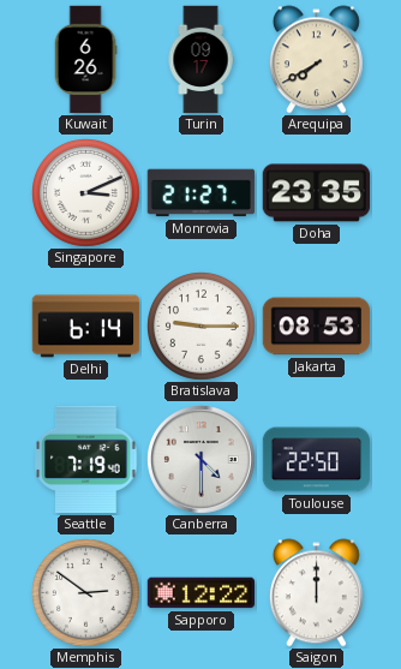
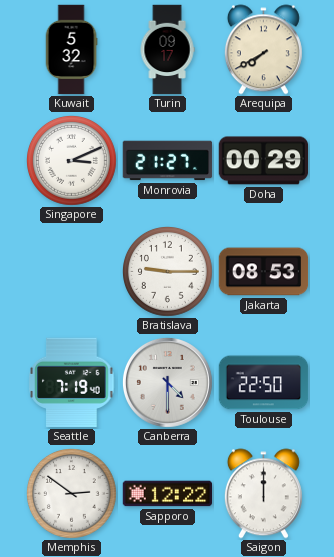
Kuwait: 6:26 -> 5:32
Doha: 23:35 -> 00:29
Delhi: 6:14 -> none
